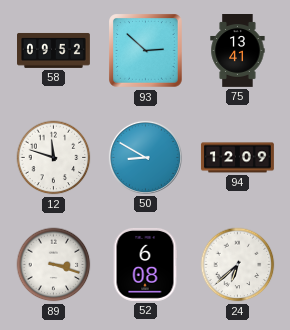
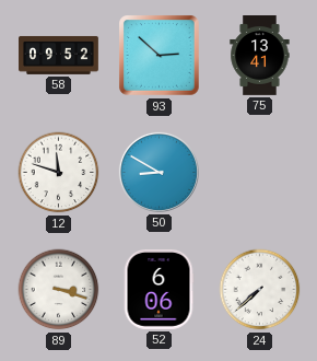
94: 12:09 -> none
52: 6:08 -> 6:06
24: 6:38 -> 7:38
